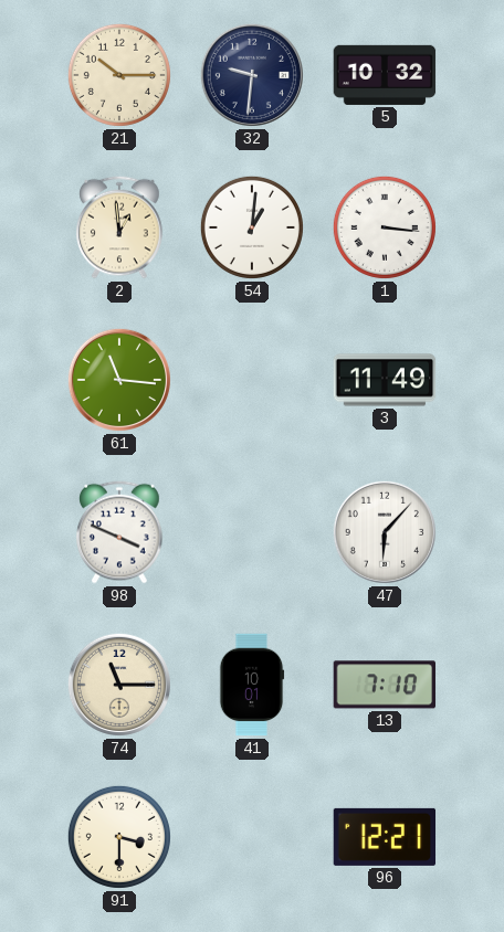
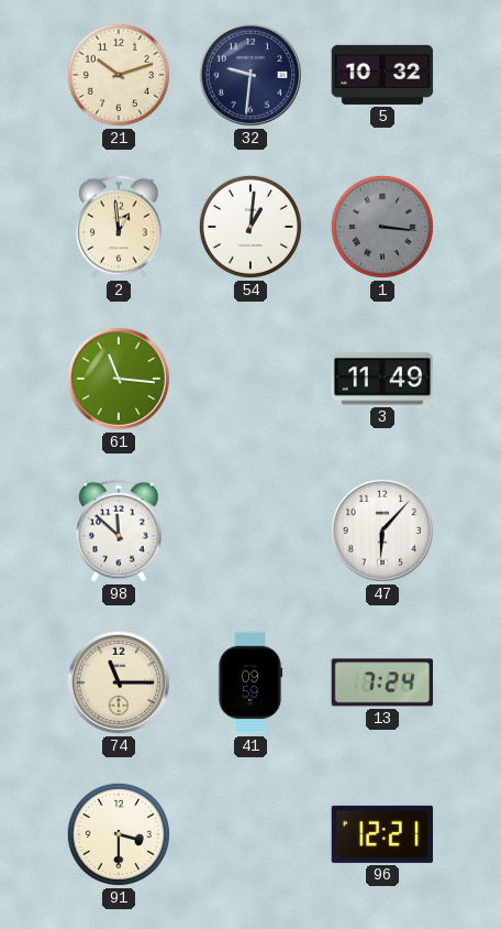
21: 10:15 -> 10:12
1 dial: white -> grey
98: 3:49 -> 11:52
41: 10:01 -> 09:59
13: 7:10 -> 7:24
